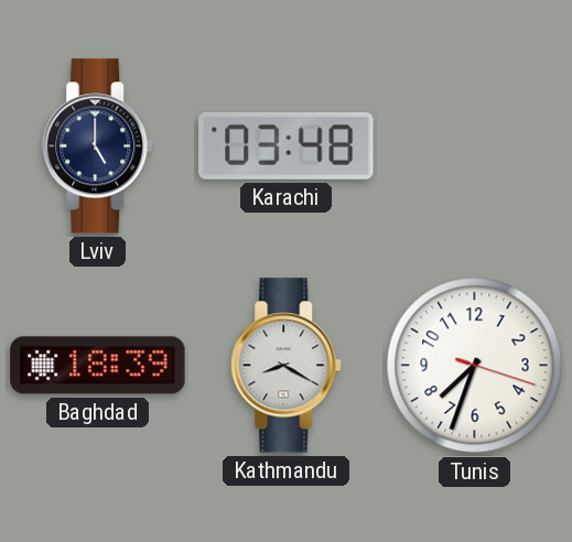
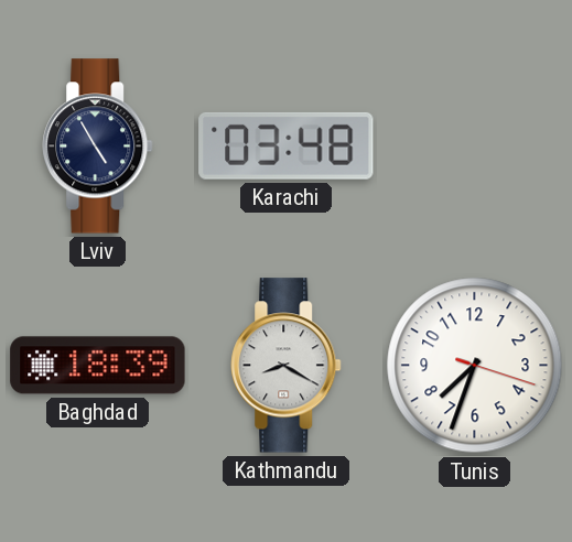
Lviv: 5:00 -> 4:55
